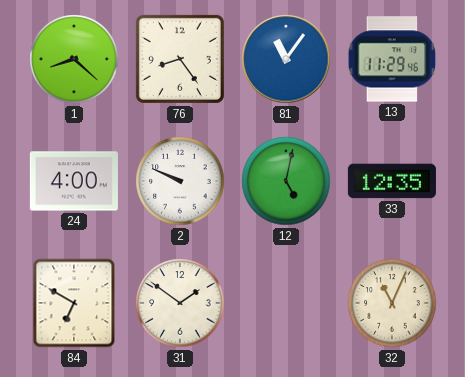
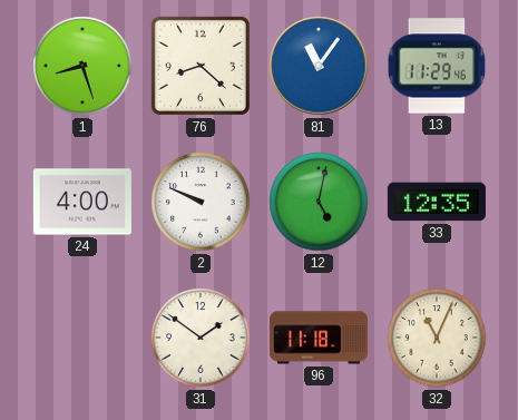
1: 8:22 -> 8:27
76: 8:24 -> 8:22
84: 6:50 -> none
96: none -> 11:18
